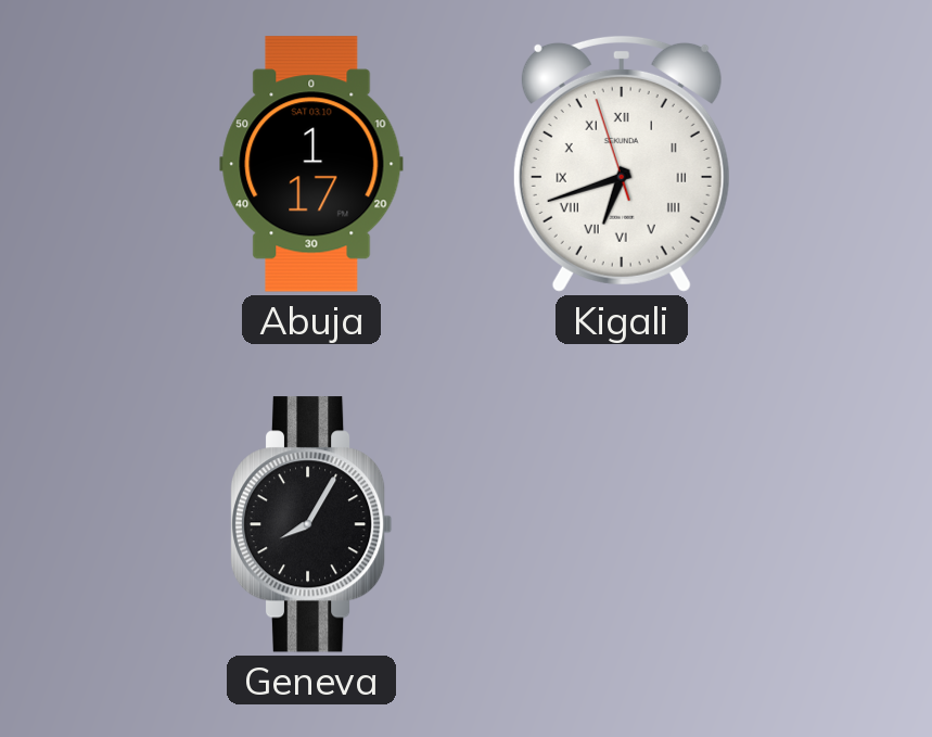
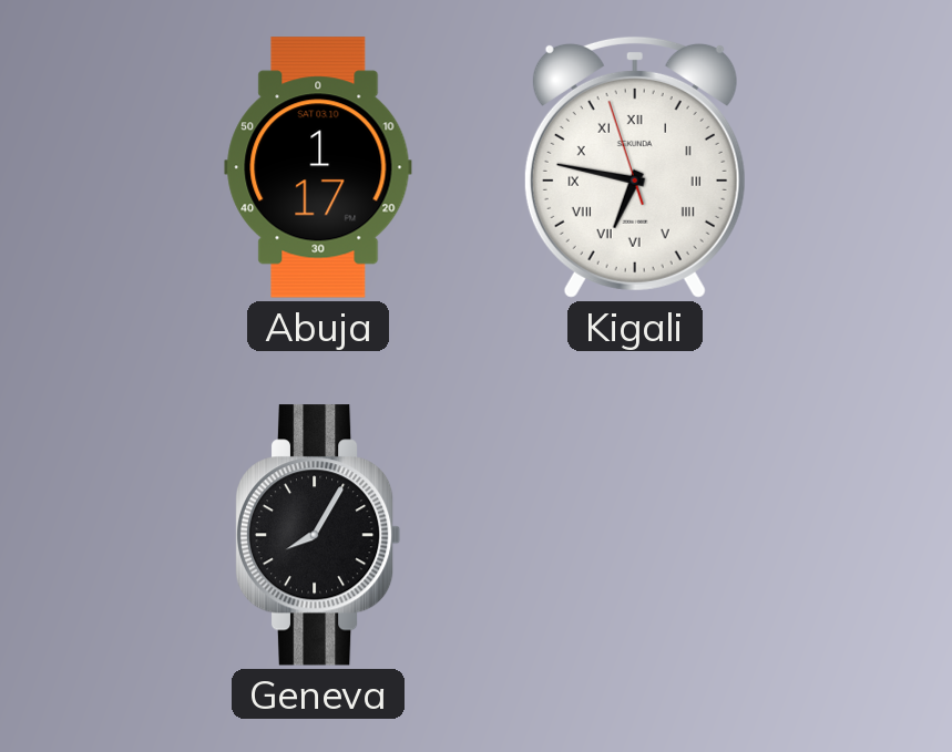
Kigali: 6:41 -> 6:46
